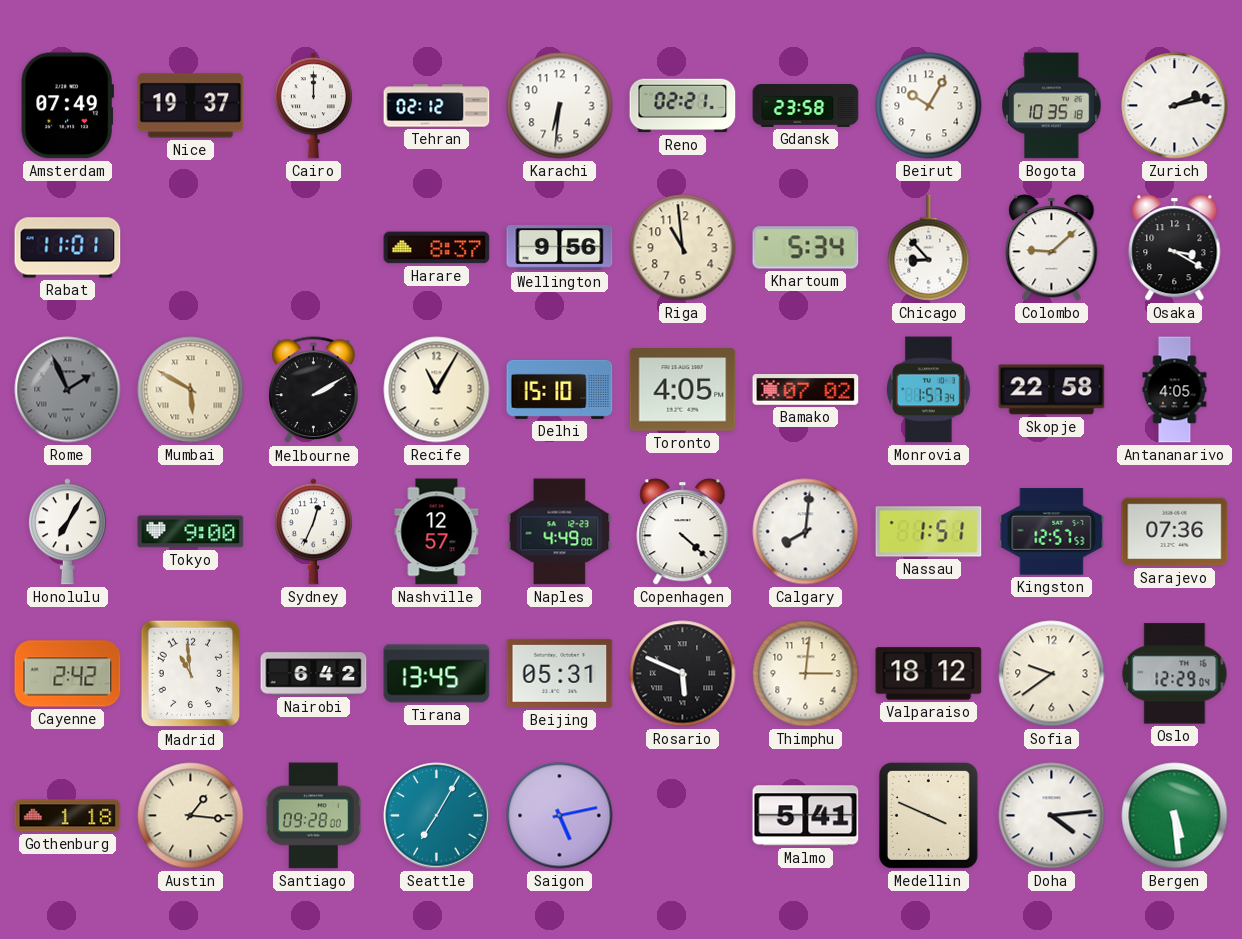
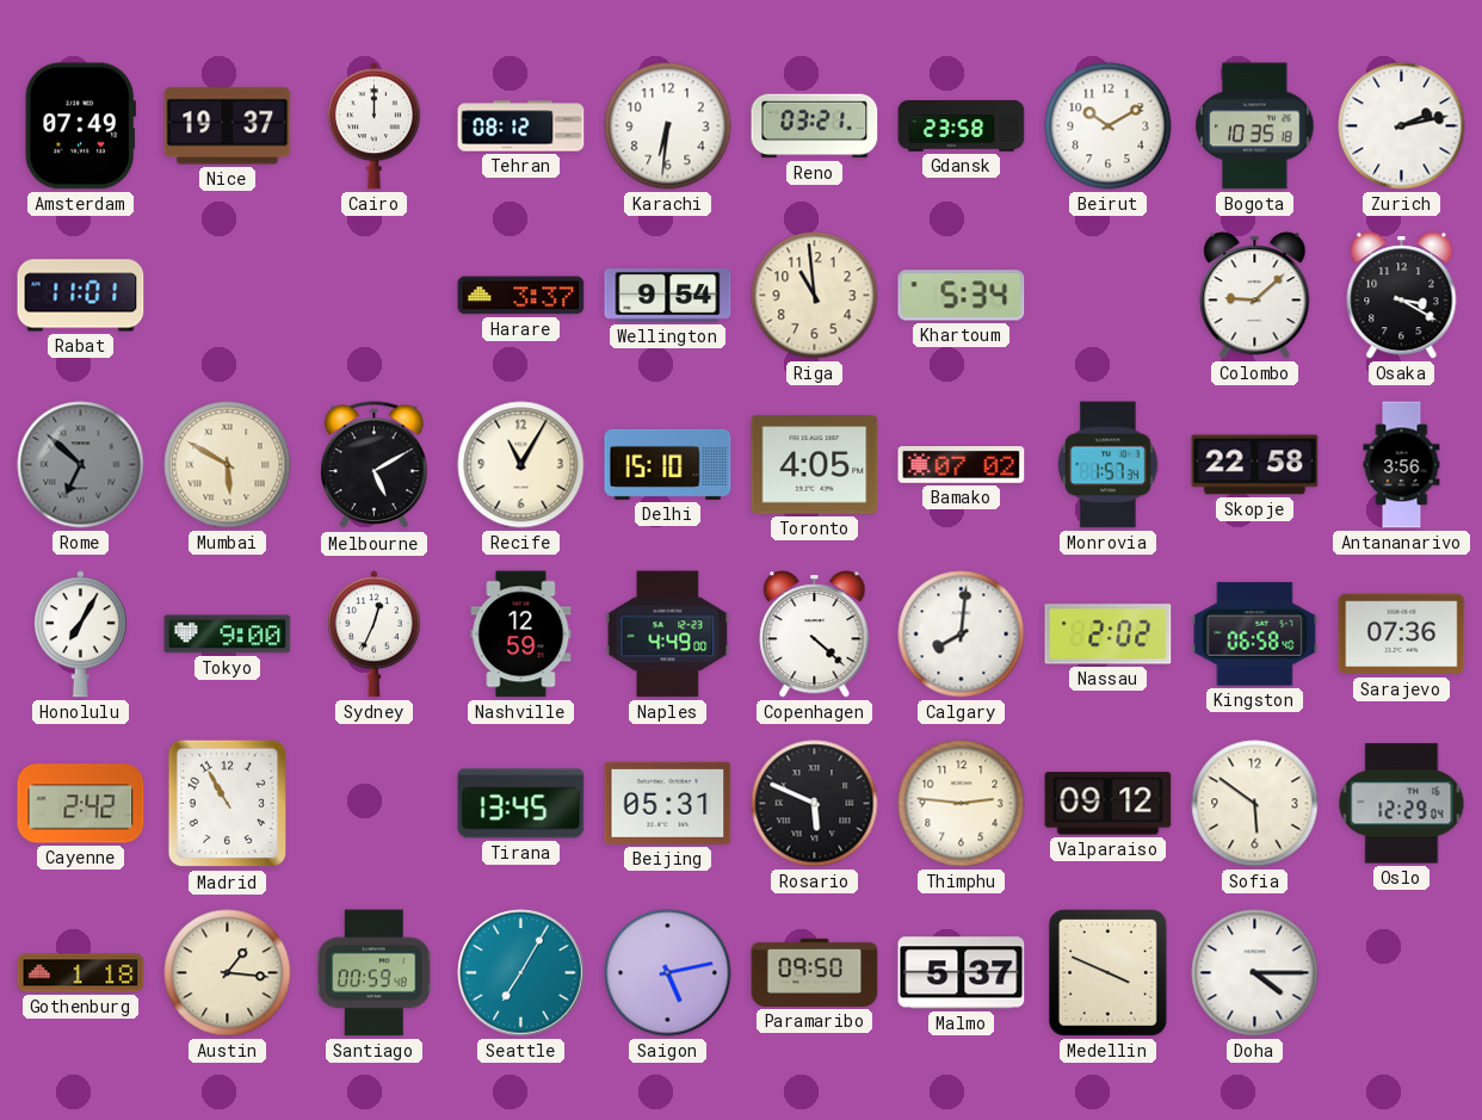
Tehran: 02:12 -> 08:12
Reno: 02:21 -> 03:21
Beirut: 10:05 -> 10:10
Harare: 8:37 -> 3:37
Wellington: 9:56 -> 9:54
Chicago: 8:53 -> none
Rome: 1:56 -> 6:52
Melbourne: 2:10 -> 5:10
Antananarivo: 4:05 -> 3:56
Nashville: 12:57 -> 12:59
Nassau: 1:51 -> 2:02
Kingston: 12:57 -> 06:58
Madrid: 10:59 -> 10:55
Nairobi: 6:42 -> none
Thimphu: 3:01 -> 2:46
Valparaiso: 18:12 -> 09:12
Sofia: 9:39 -> 5:51
Santiago: 09:28 -> 00:59
Paramaribo: none -> 09:50
Malmo: 5:41 -> 5:37
Doha: 4:14 -> 4:15
Bergen: 5:29 -> none
